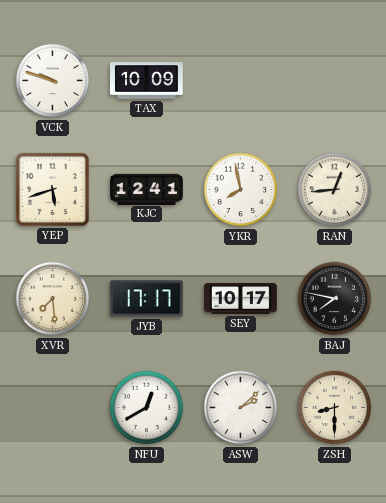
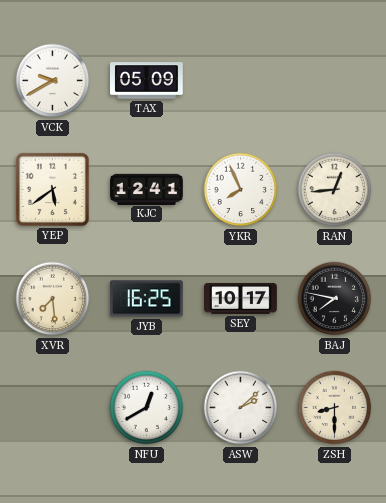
VCK: 9:48 -> 9:40
TAX: 10:09 -> 05:09
YEP: 5:42 -> 5:39
YKR: 7:58 -> 7:56
JYB: 17:17 -> 16:25
